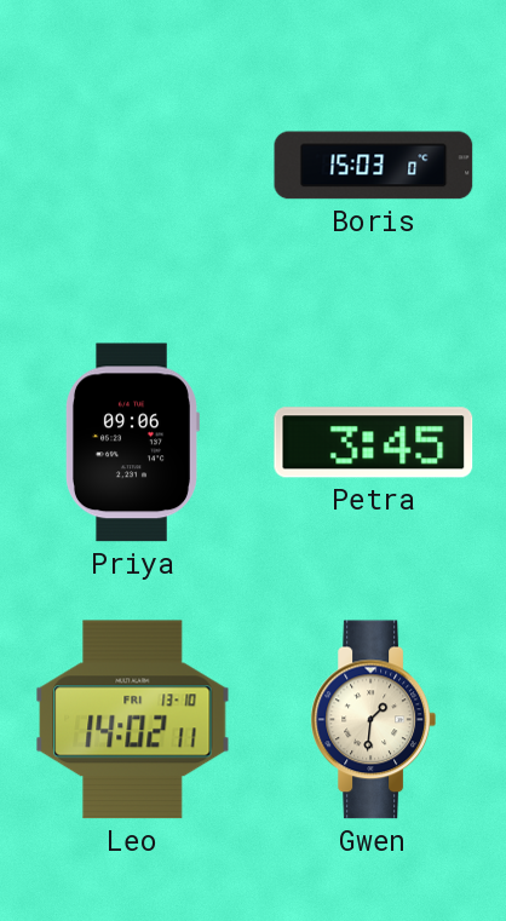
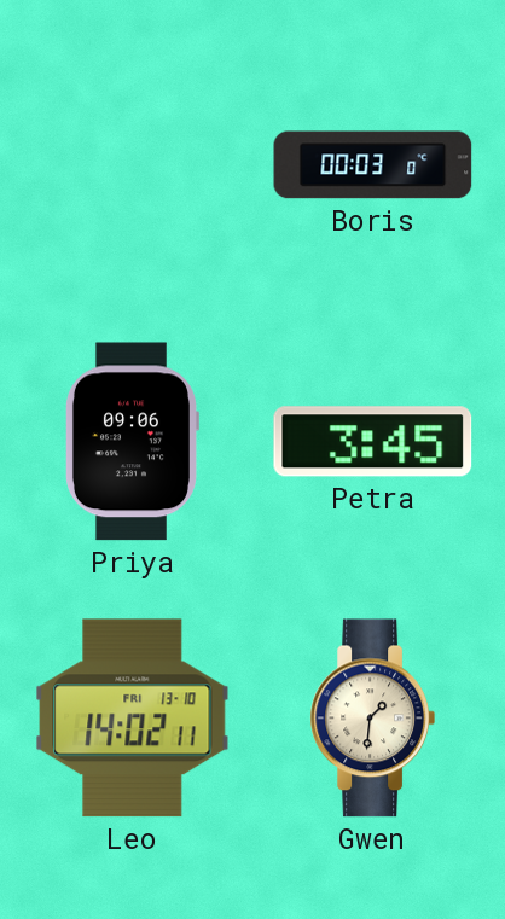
Boris: 15:03 -> 00:03
